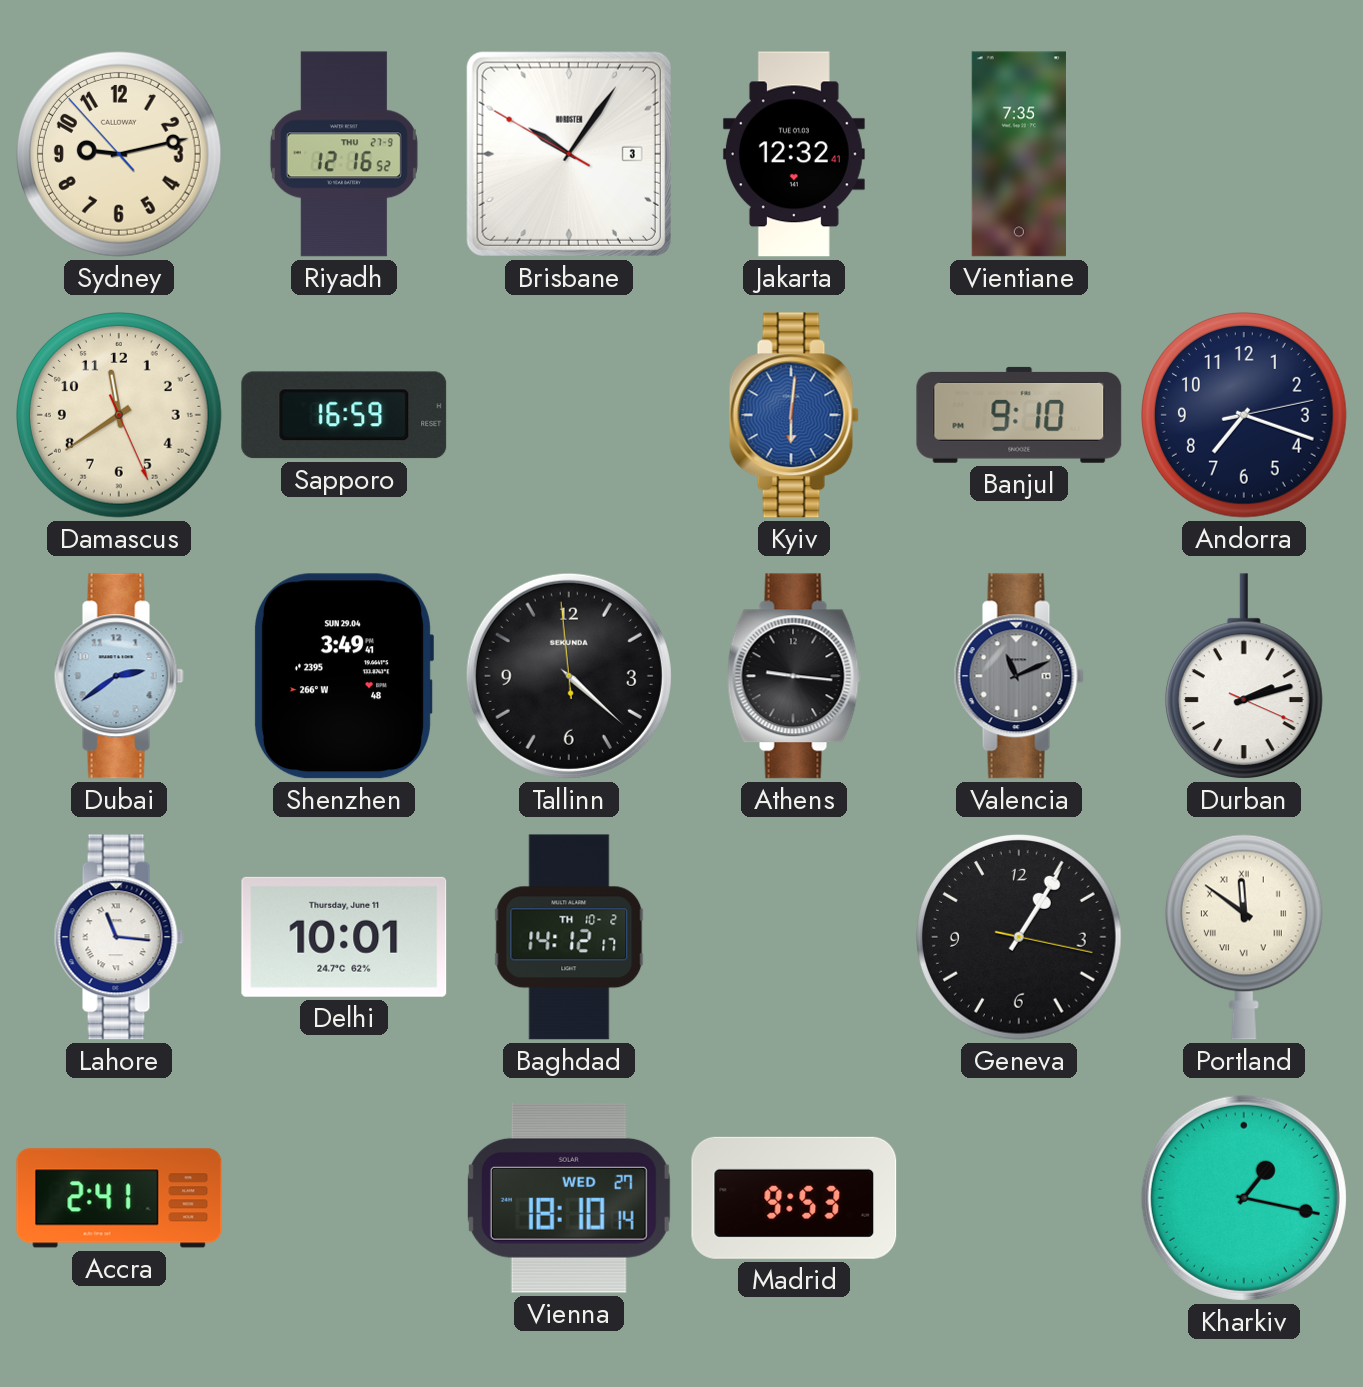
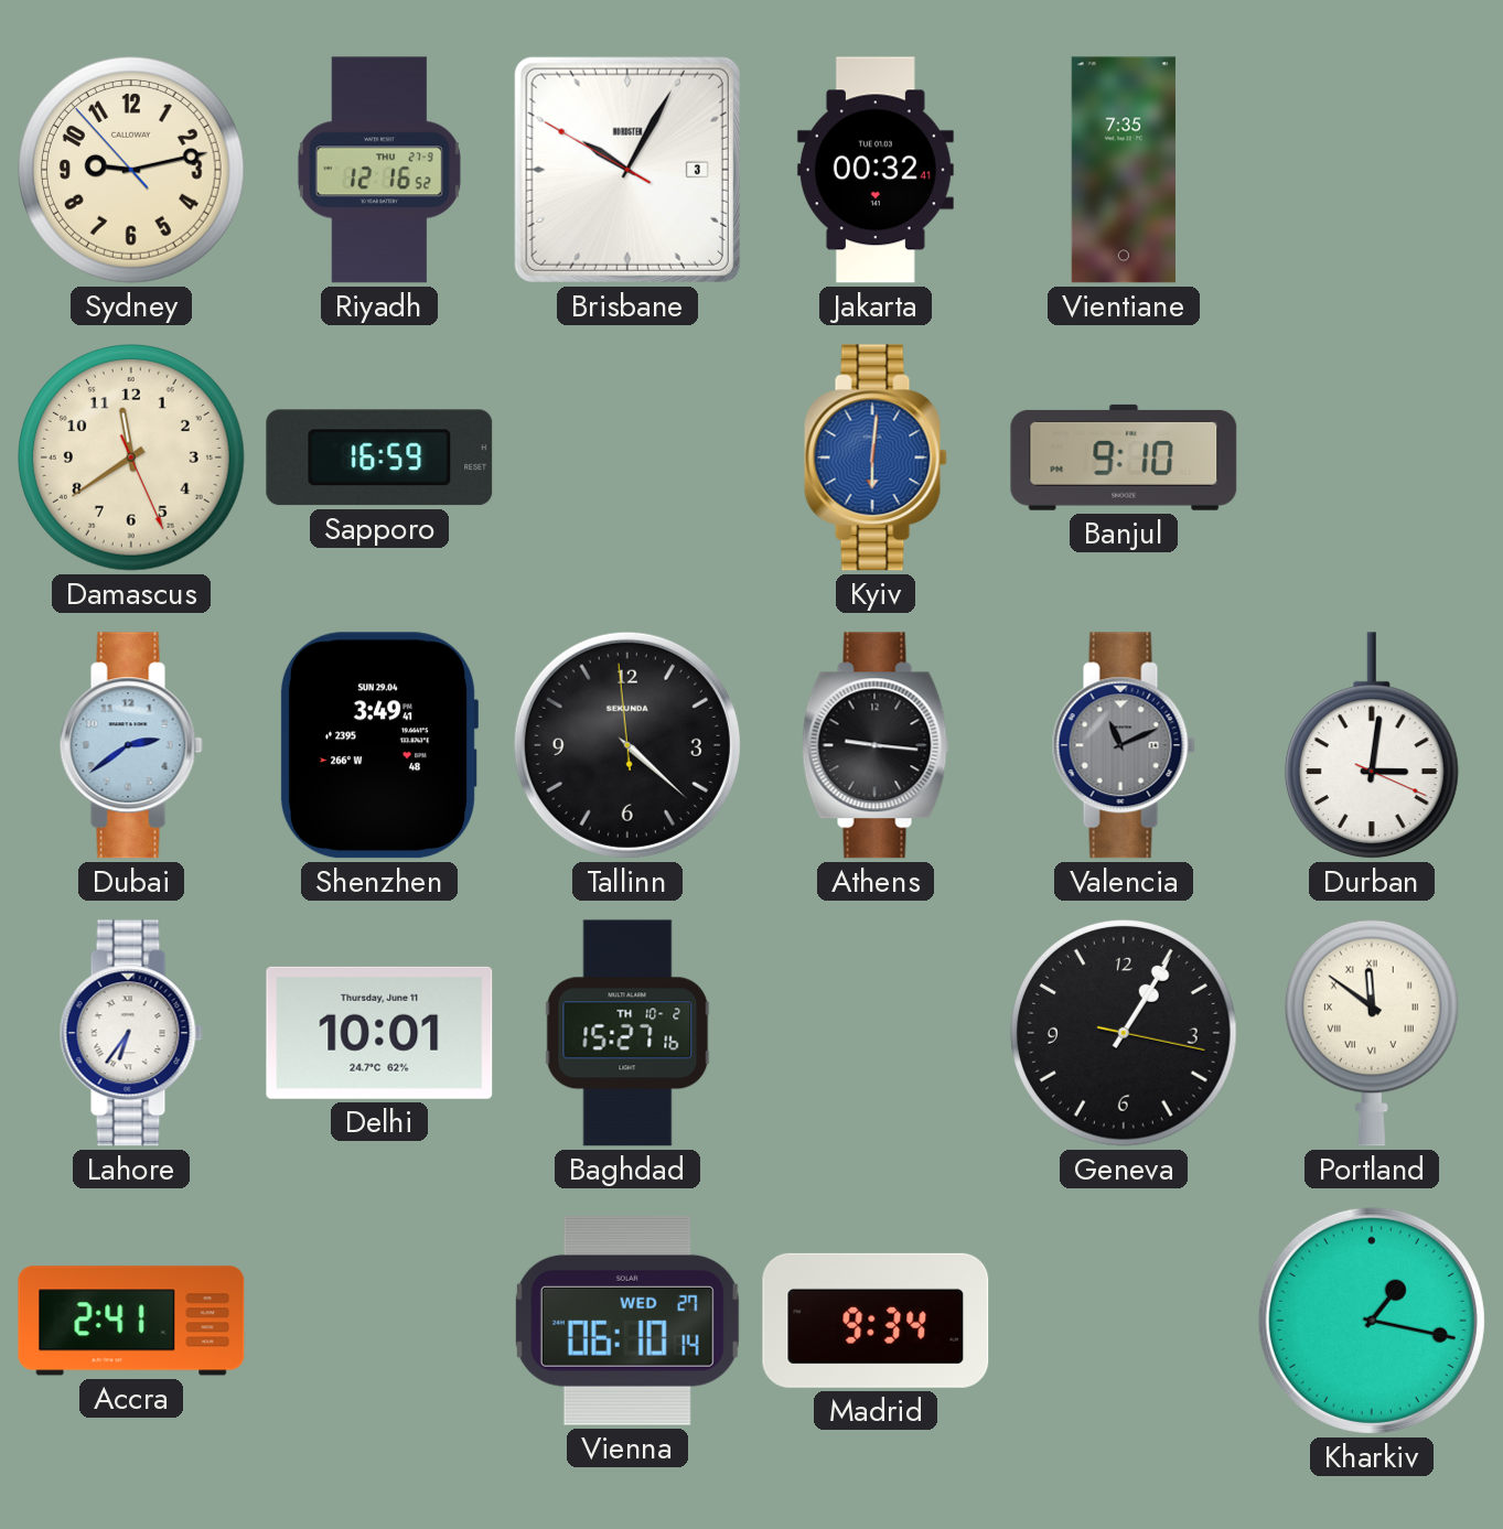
Brisbane: 10:05 -> 10:04
Jakarta: 12:32 -> 00:32
Andorra: 7:18 -> none
Durban: 2:12 -> 3:01
Lahore: 11:16 -> 6:36
Baghdad: 14:12 -> 15:27
Vienna: 18:10 -> 06:10
Madrid: 9:53 -> 9:34
